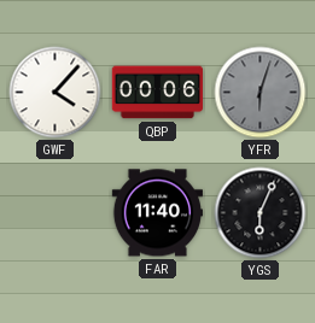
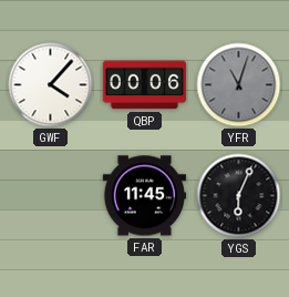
YFR: 6:03 -> 11:03
FAR: 11:40 -> 11:45
